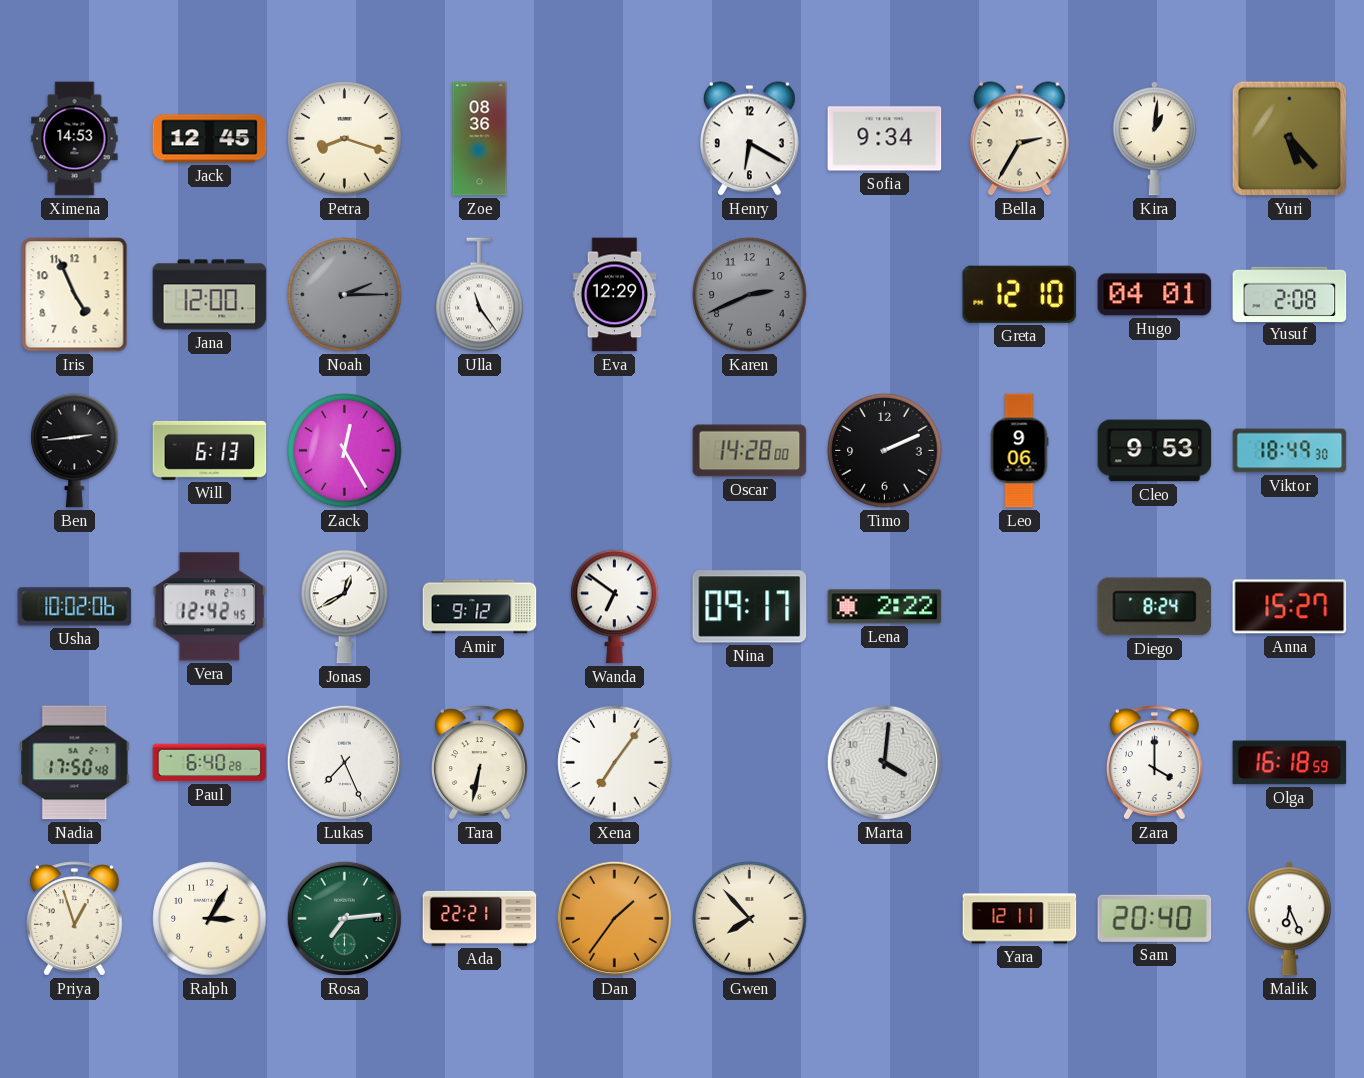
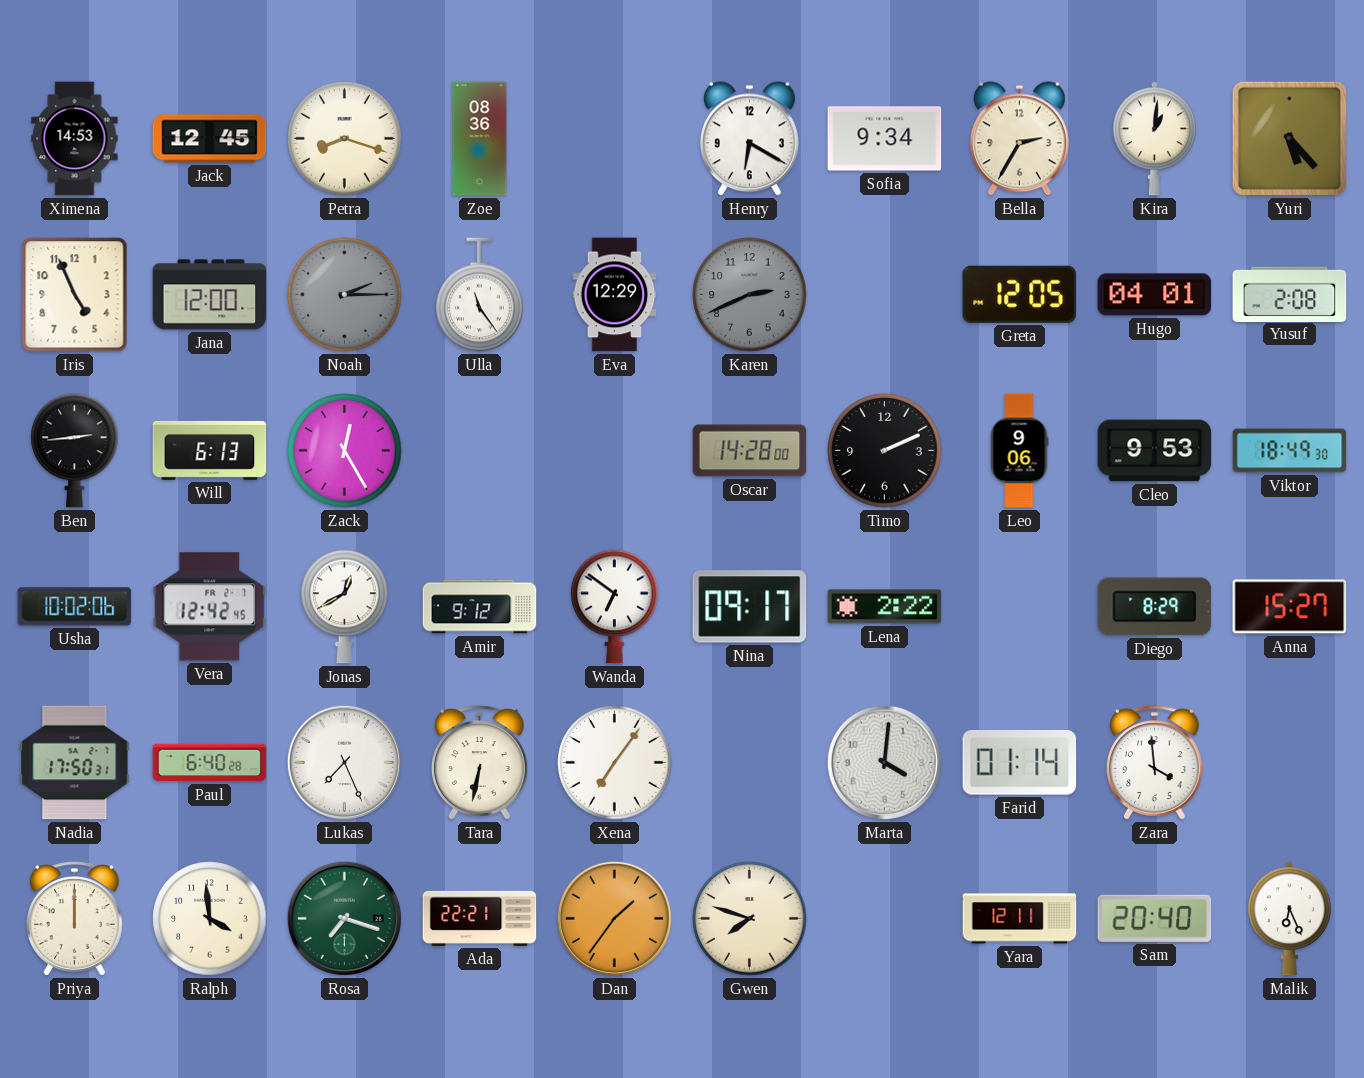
Greta: 12:10 -> 12:05
Diego: 8:24 -> 8:29
Nadia: 17:50:48 -> 17:50:31
Farid: none -> 01:14
Zara: 4:00 -> 3:59
Olga: 16:18 -> none
Priya: 12:57 -> 12:00
Ralph: 3:05 -> 3:59
Rosa: 7:14 -> 7:18
Gwen: 7:53 -> 7:48
